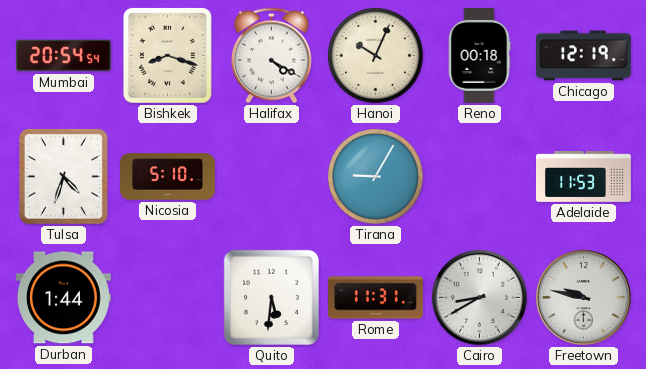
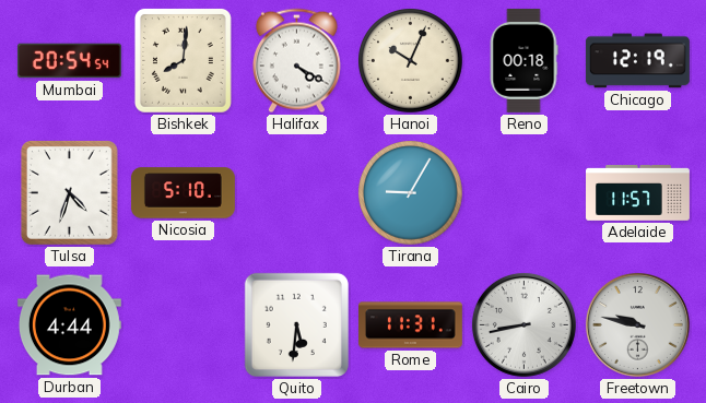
Bishkek: 8:18 -> 8:01
Adelaide: 11:53 -> 11:57
Durban: 1:44 -> 4:44
Cairo: 8:40 -> 8:43
